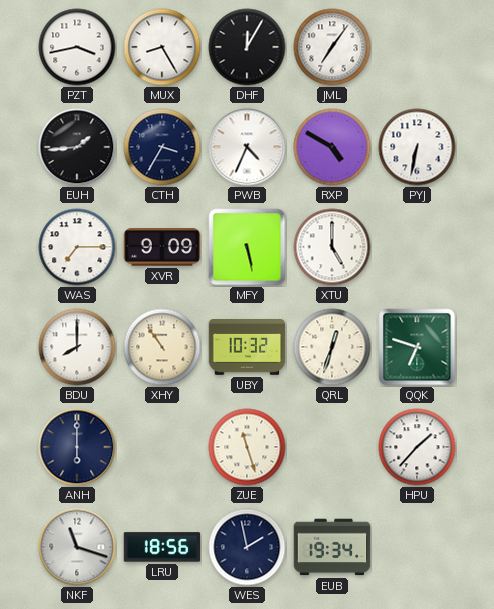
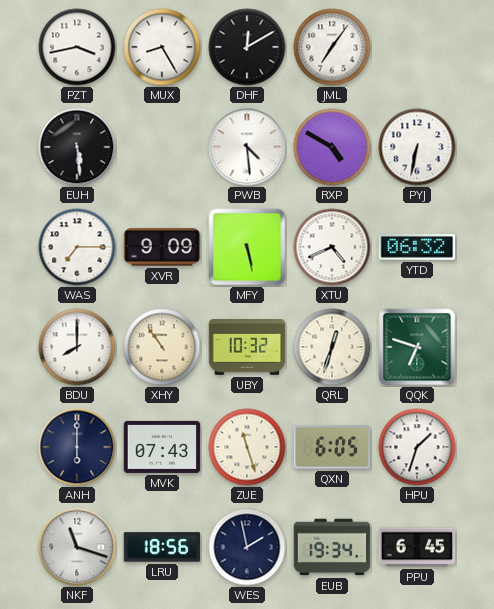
DHF: 12:05 -> 12:10
EUH: 1:44 -> 5:29
CTH: 3:35 -> none
PWB: 4:34 -> 4:29
XTU: 5:00 -> 4:41
YTD: none -> 06:32
MVK: none -> 07:43
QXN: none -> 6:05
HPU: 1:37 -> 1:33
PPU: none -> 6:45
